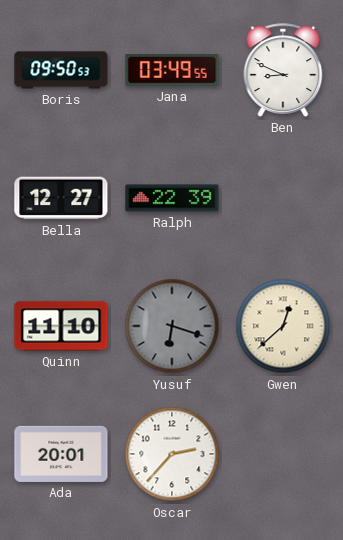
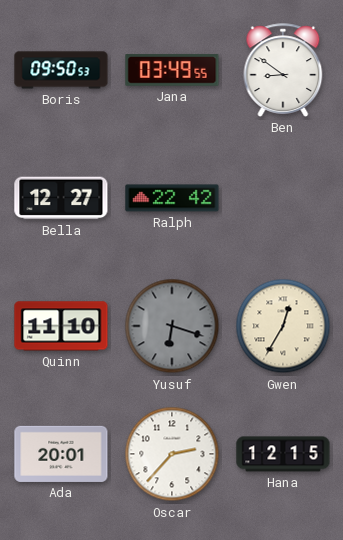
Ben: 8:49 -> 8:51
Ralph: 22:39 -> 22:42
Gwen: 12:38 -> 12:35
Hana: none -> 12:15
